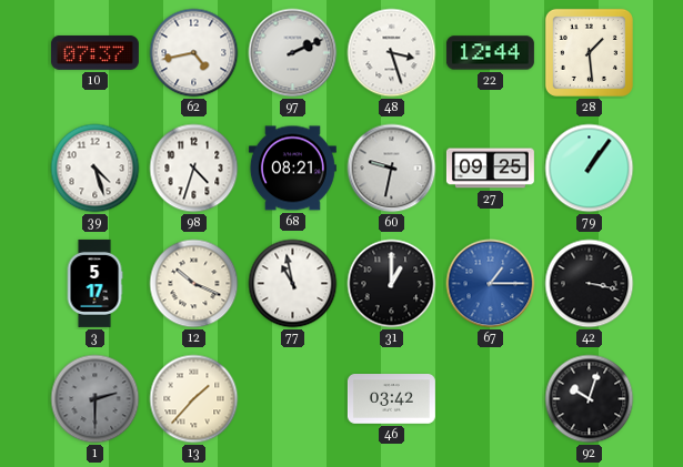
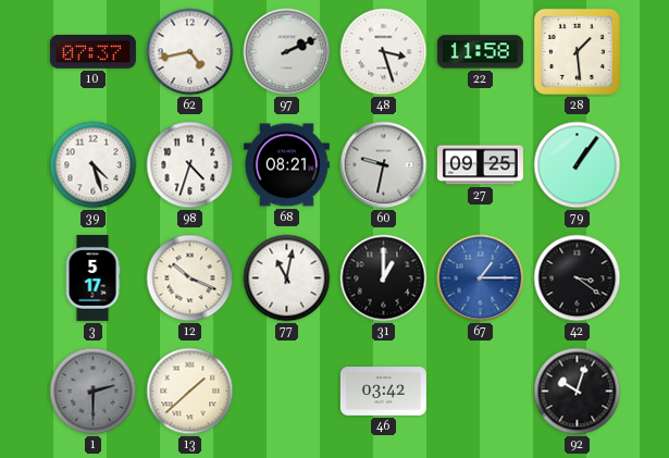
22: 12:44 -> 11:58
77: 10:58 -> 11:02
42: 3:17 -> 3:21
13: 1:37 -> 1:38
